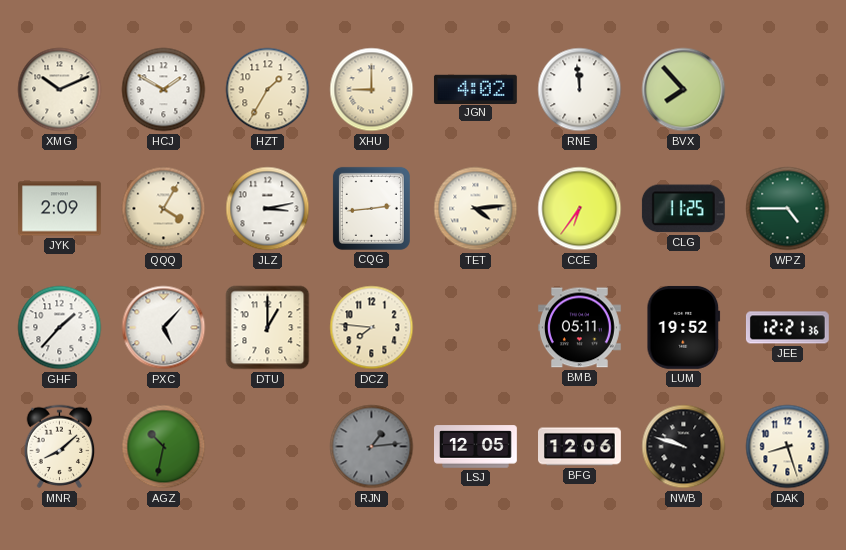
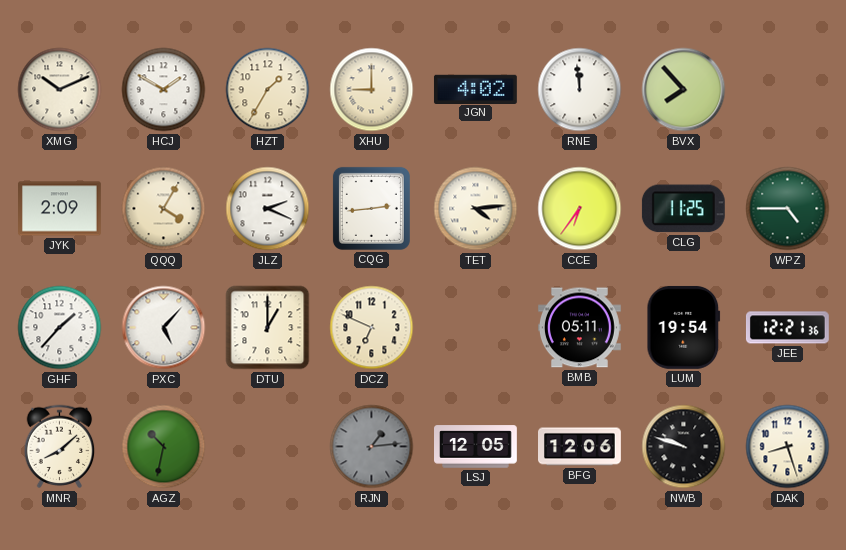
JLZ: 3:13 -> 2:19
DCZ: 7:46 -> 6:49
LUM: 19:52 -> 19:54
